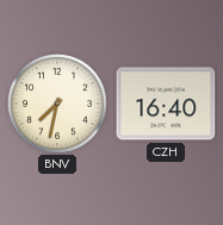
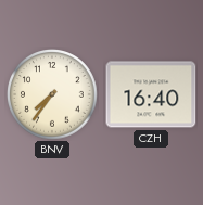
BNV: 7:32 -> 7:36
